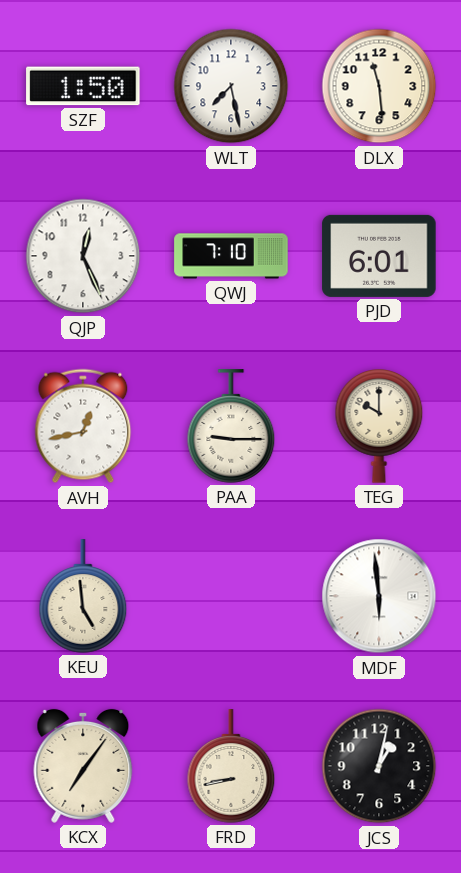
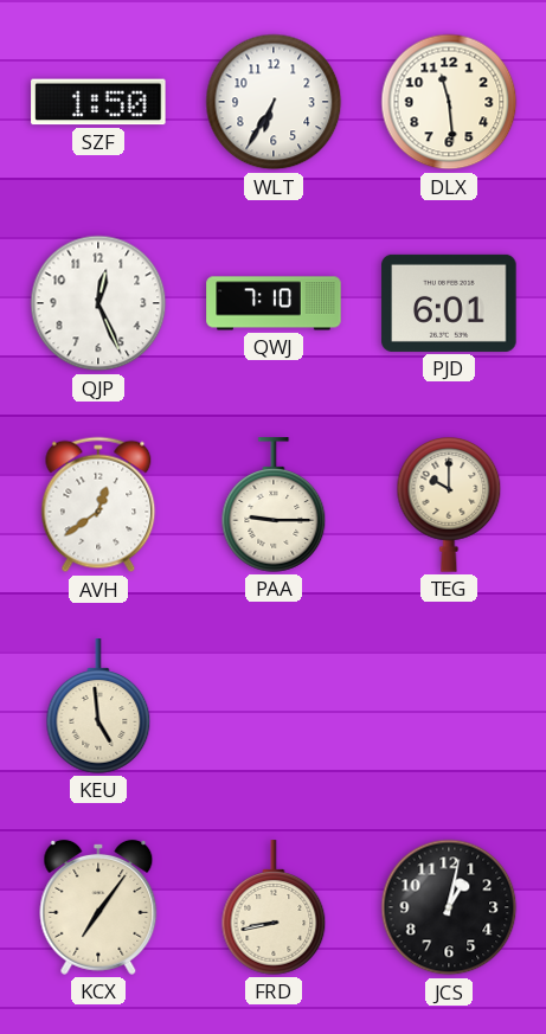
WLT: 7:28 -> 6:35
AVH: 12:43 -> 12:39
MDF: 5:59 -> none
